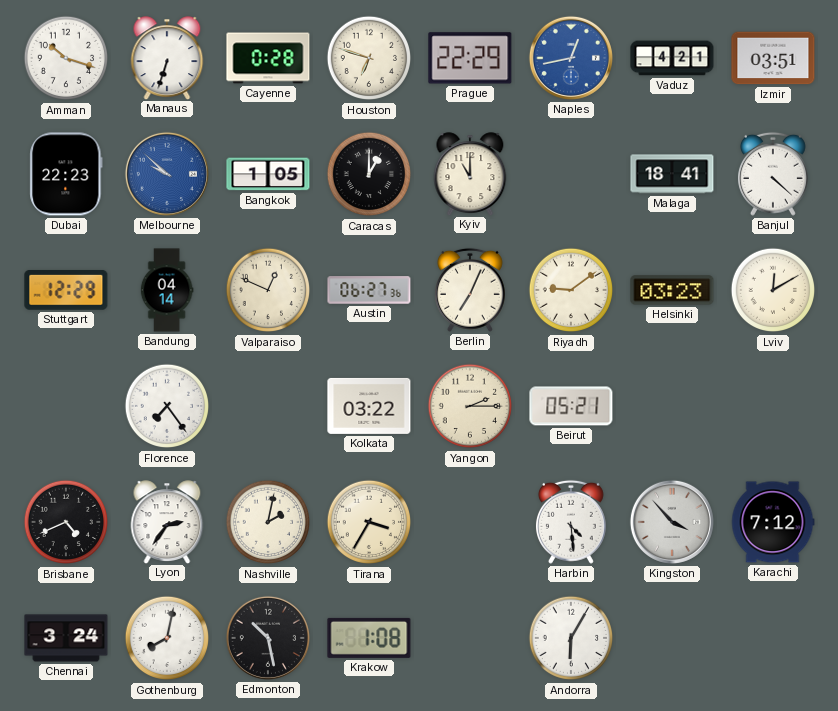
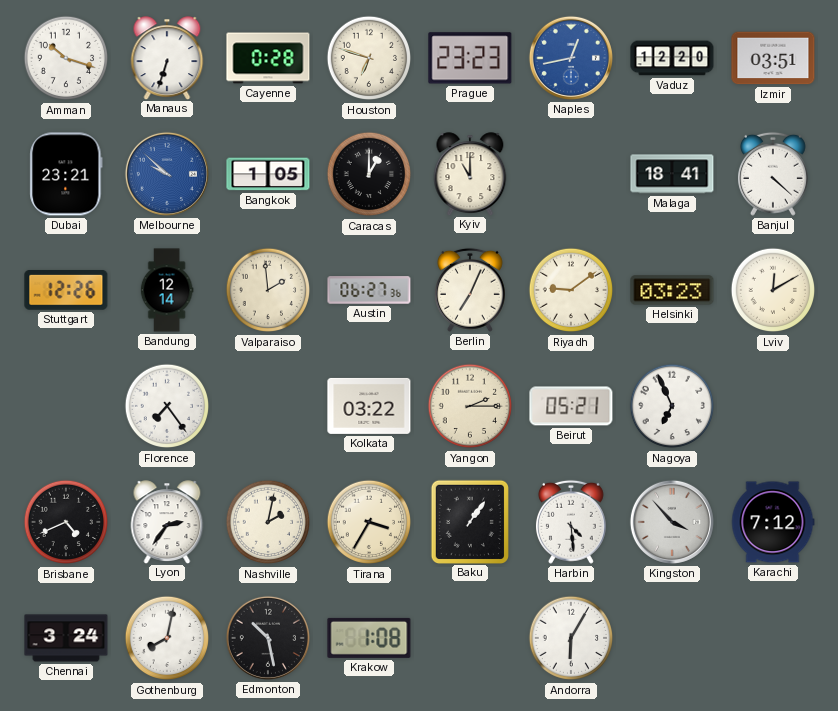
Prague: 22:29 -> 23:23
Vaduz: 4:21 -> 12:20
Dubai: 22:23 -> 23:21
Stuttgart: 12:29 -> 12:26
Bandung: 04:14 -> 12:14
Valparaiso: 12:49 -> 1:59
Nagoya: none -> 6:56
Baku: none -> 1:06
